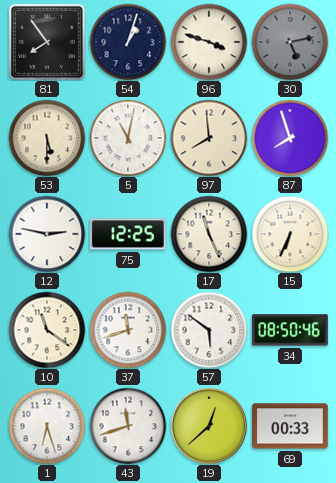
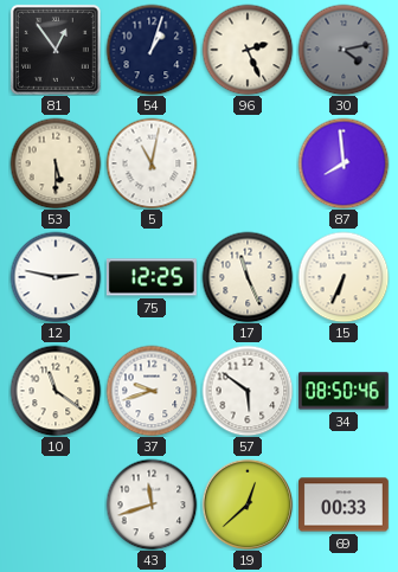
81: 7:54 -> 12:54
96: 3:48 -> 2:26
30: 5:13 -> 4:13
97: 7:59 -> none
87: 7:57 -> 7:59
37: 11:42 -> 9:42
1: 6:27 -> none
